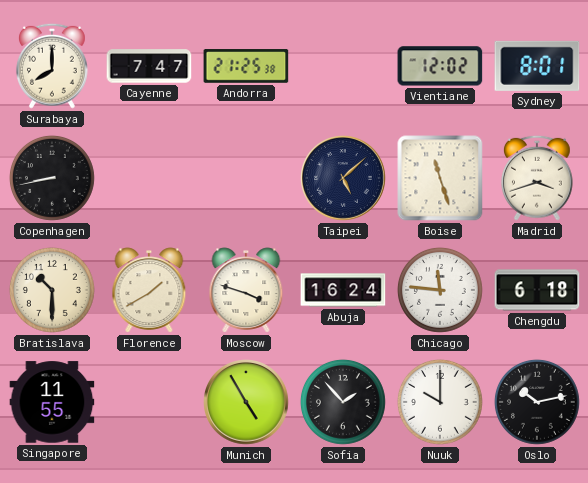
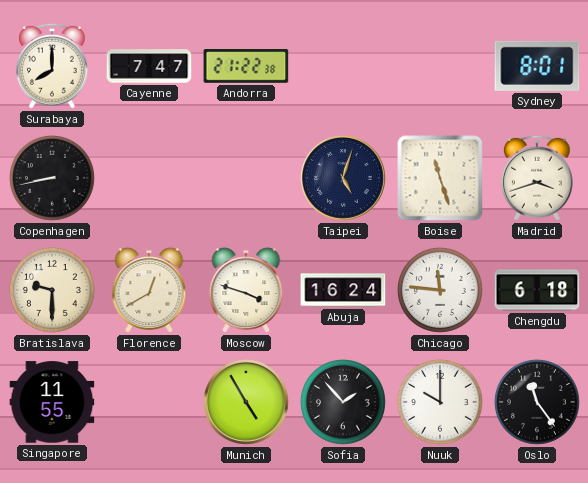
Andorra: 21:25 -> 21:22
Vientiane: 12:02 -> none
Taipei: 5:08 -> 5:03
Bratislava: 10:30 -> 9:30
Florence: 1:40 -> 12:40
Oslo: 10:13 -> 11:24
